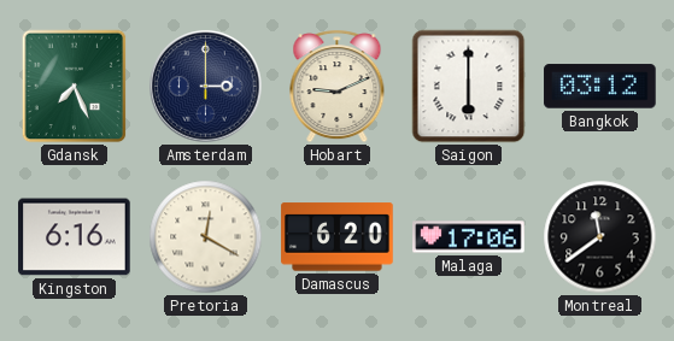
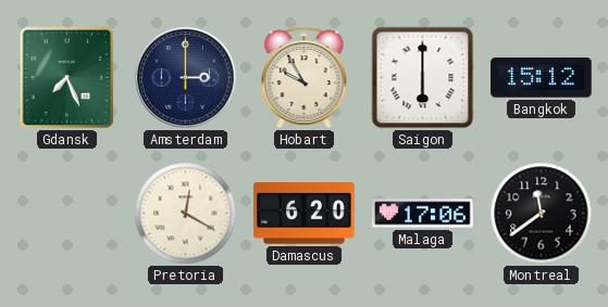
Hobart: 9:11 -> 9:55
Bangkok: 03:12 -> 15:12
Kingston: 6:16 -> none
